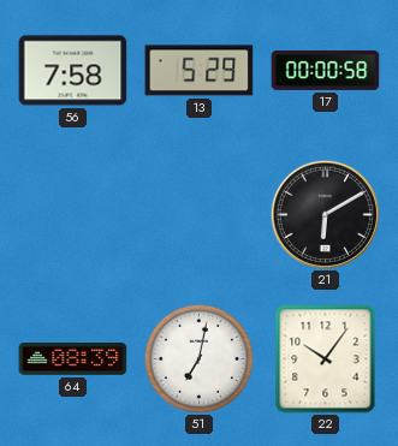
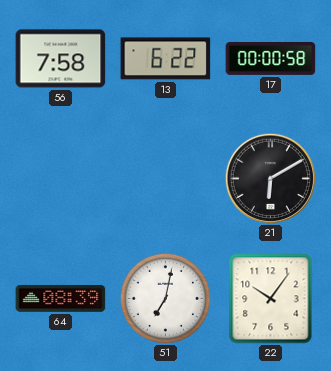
13: 5:29 -> 6:22
